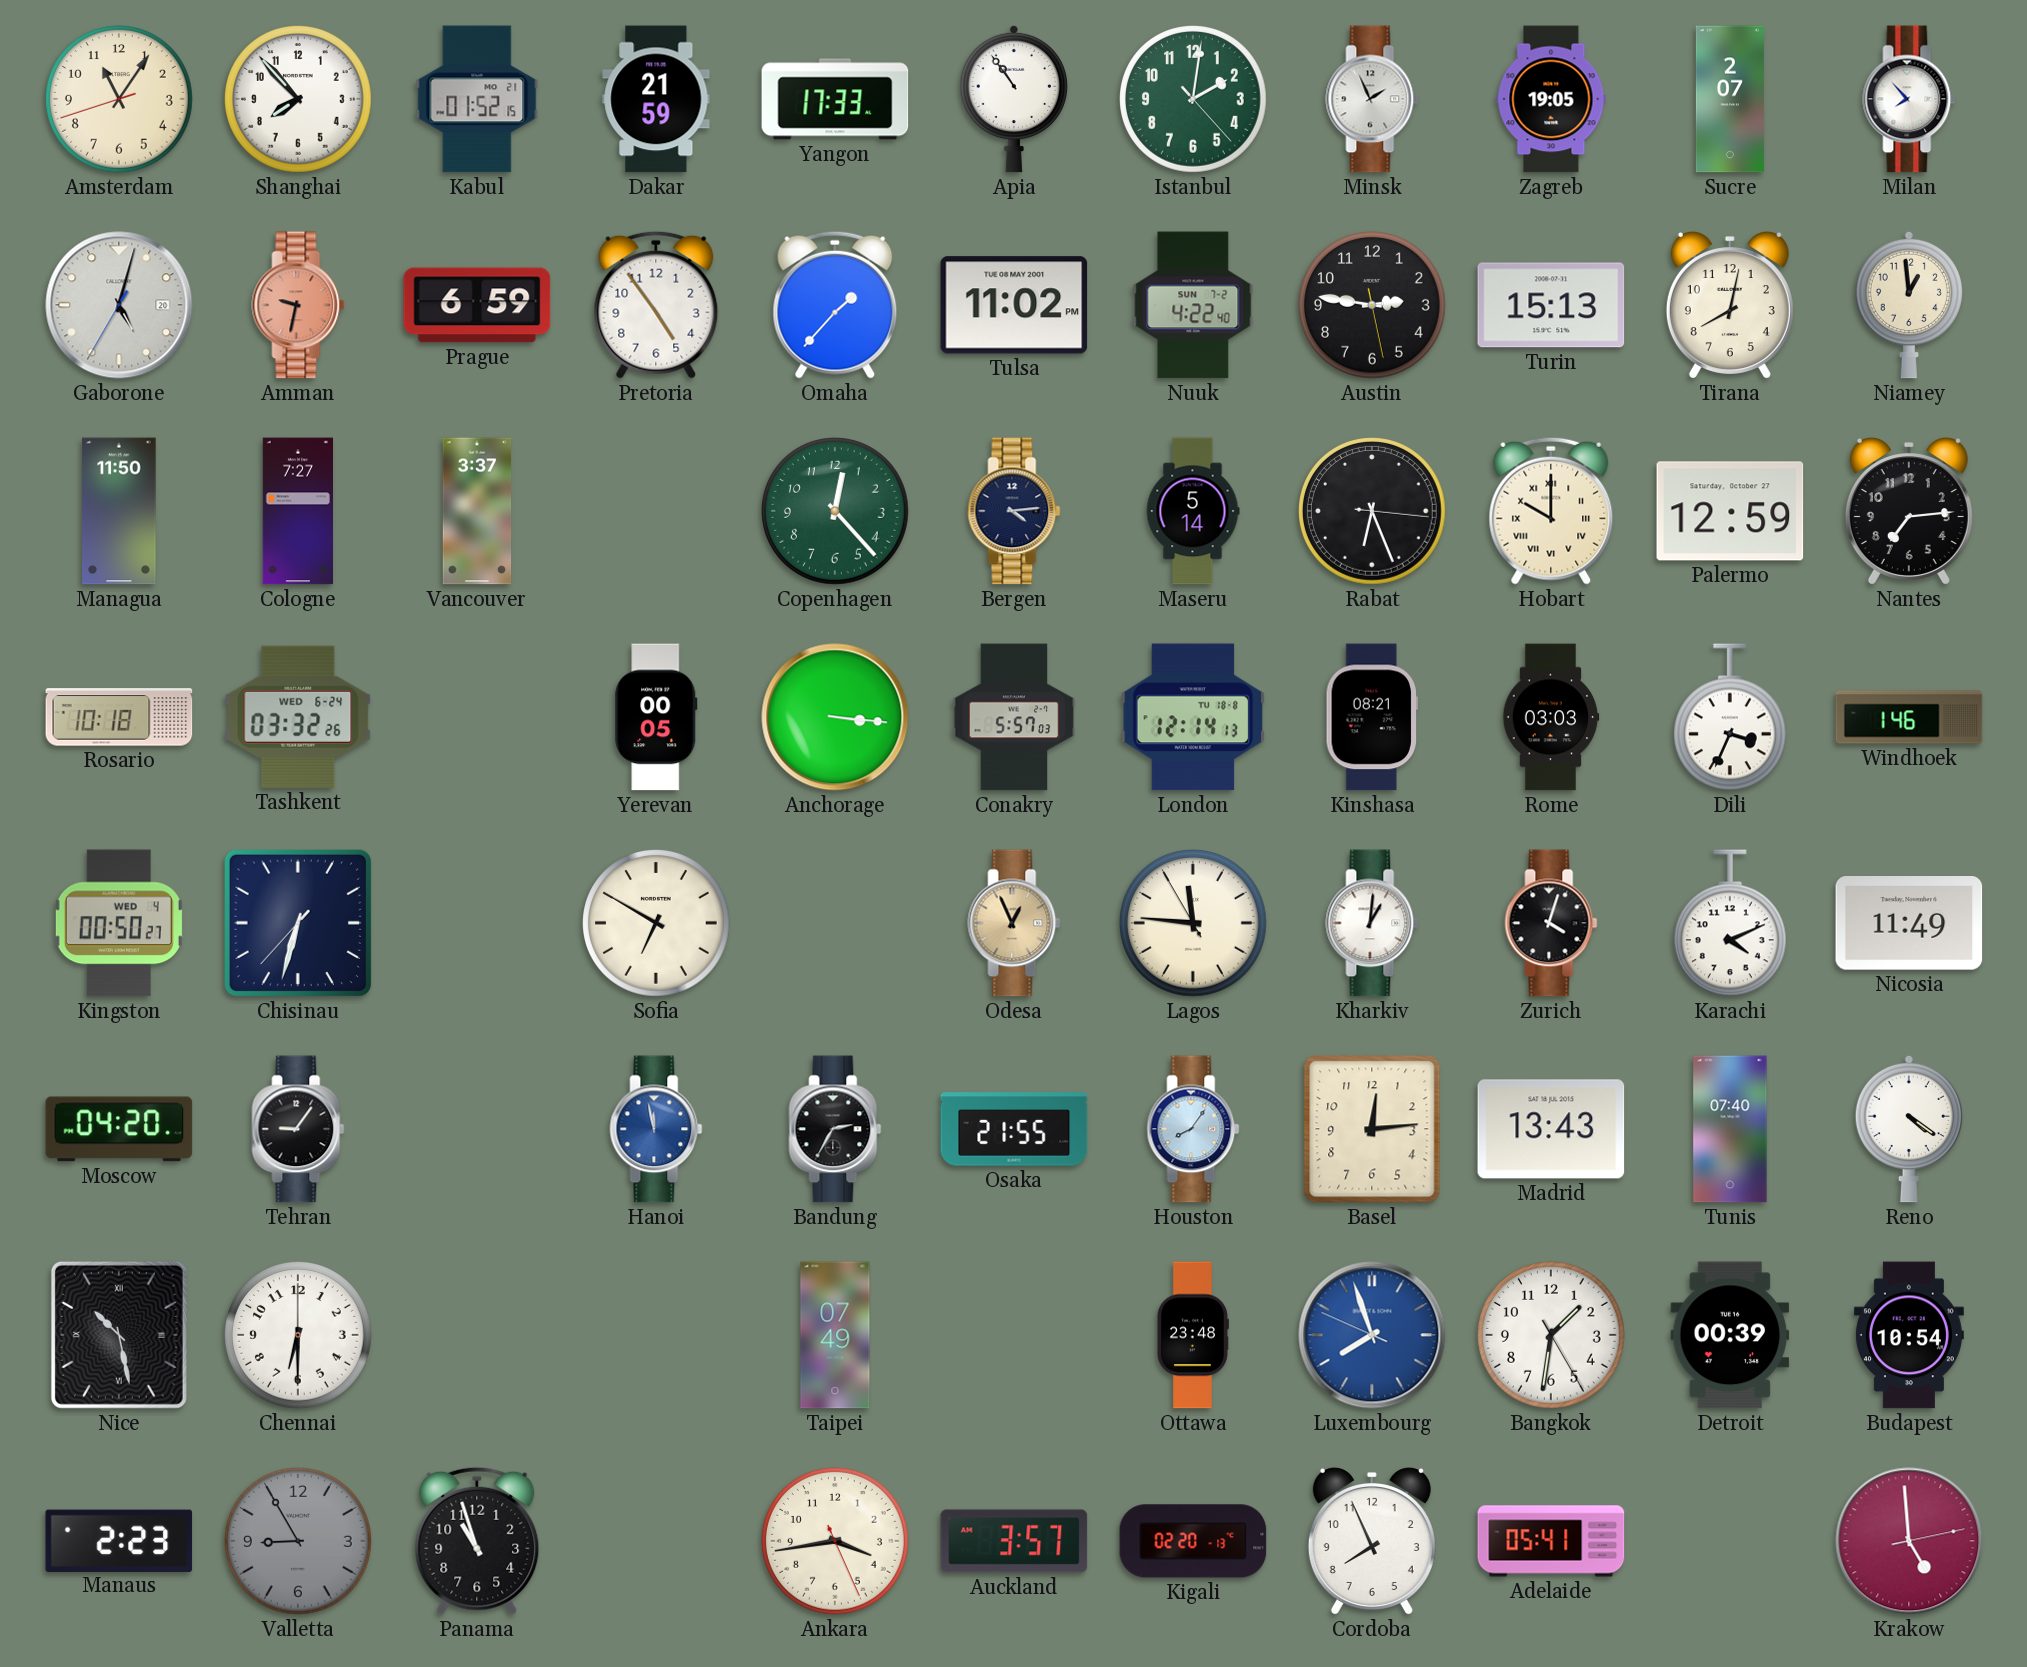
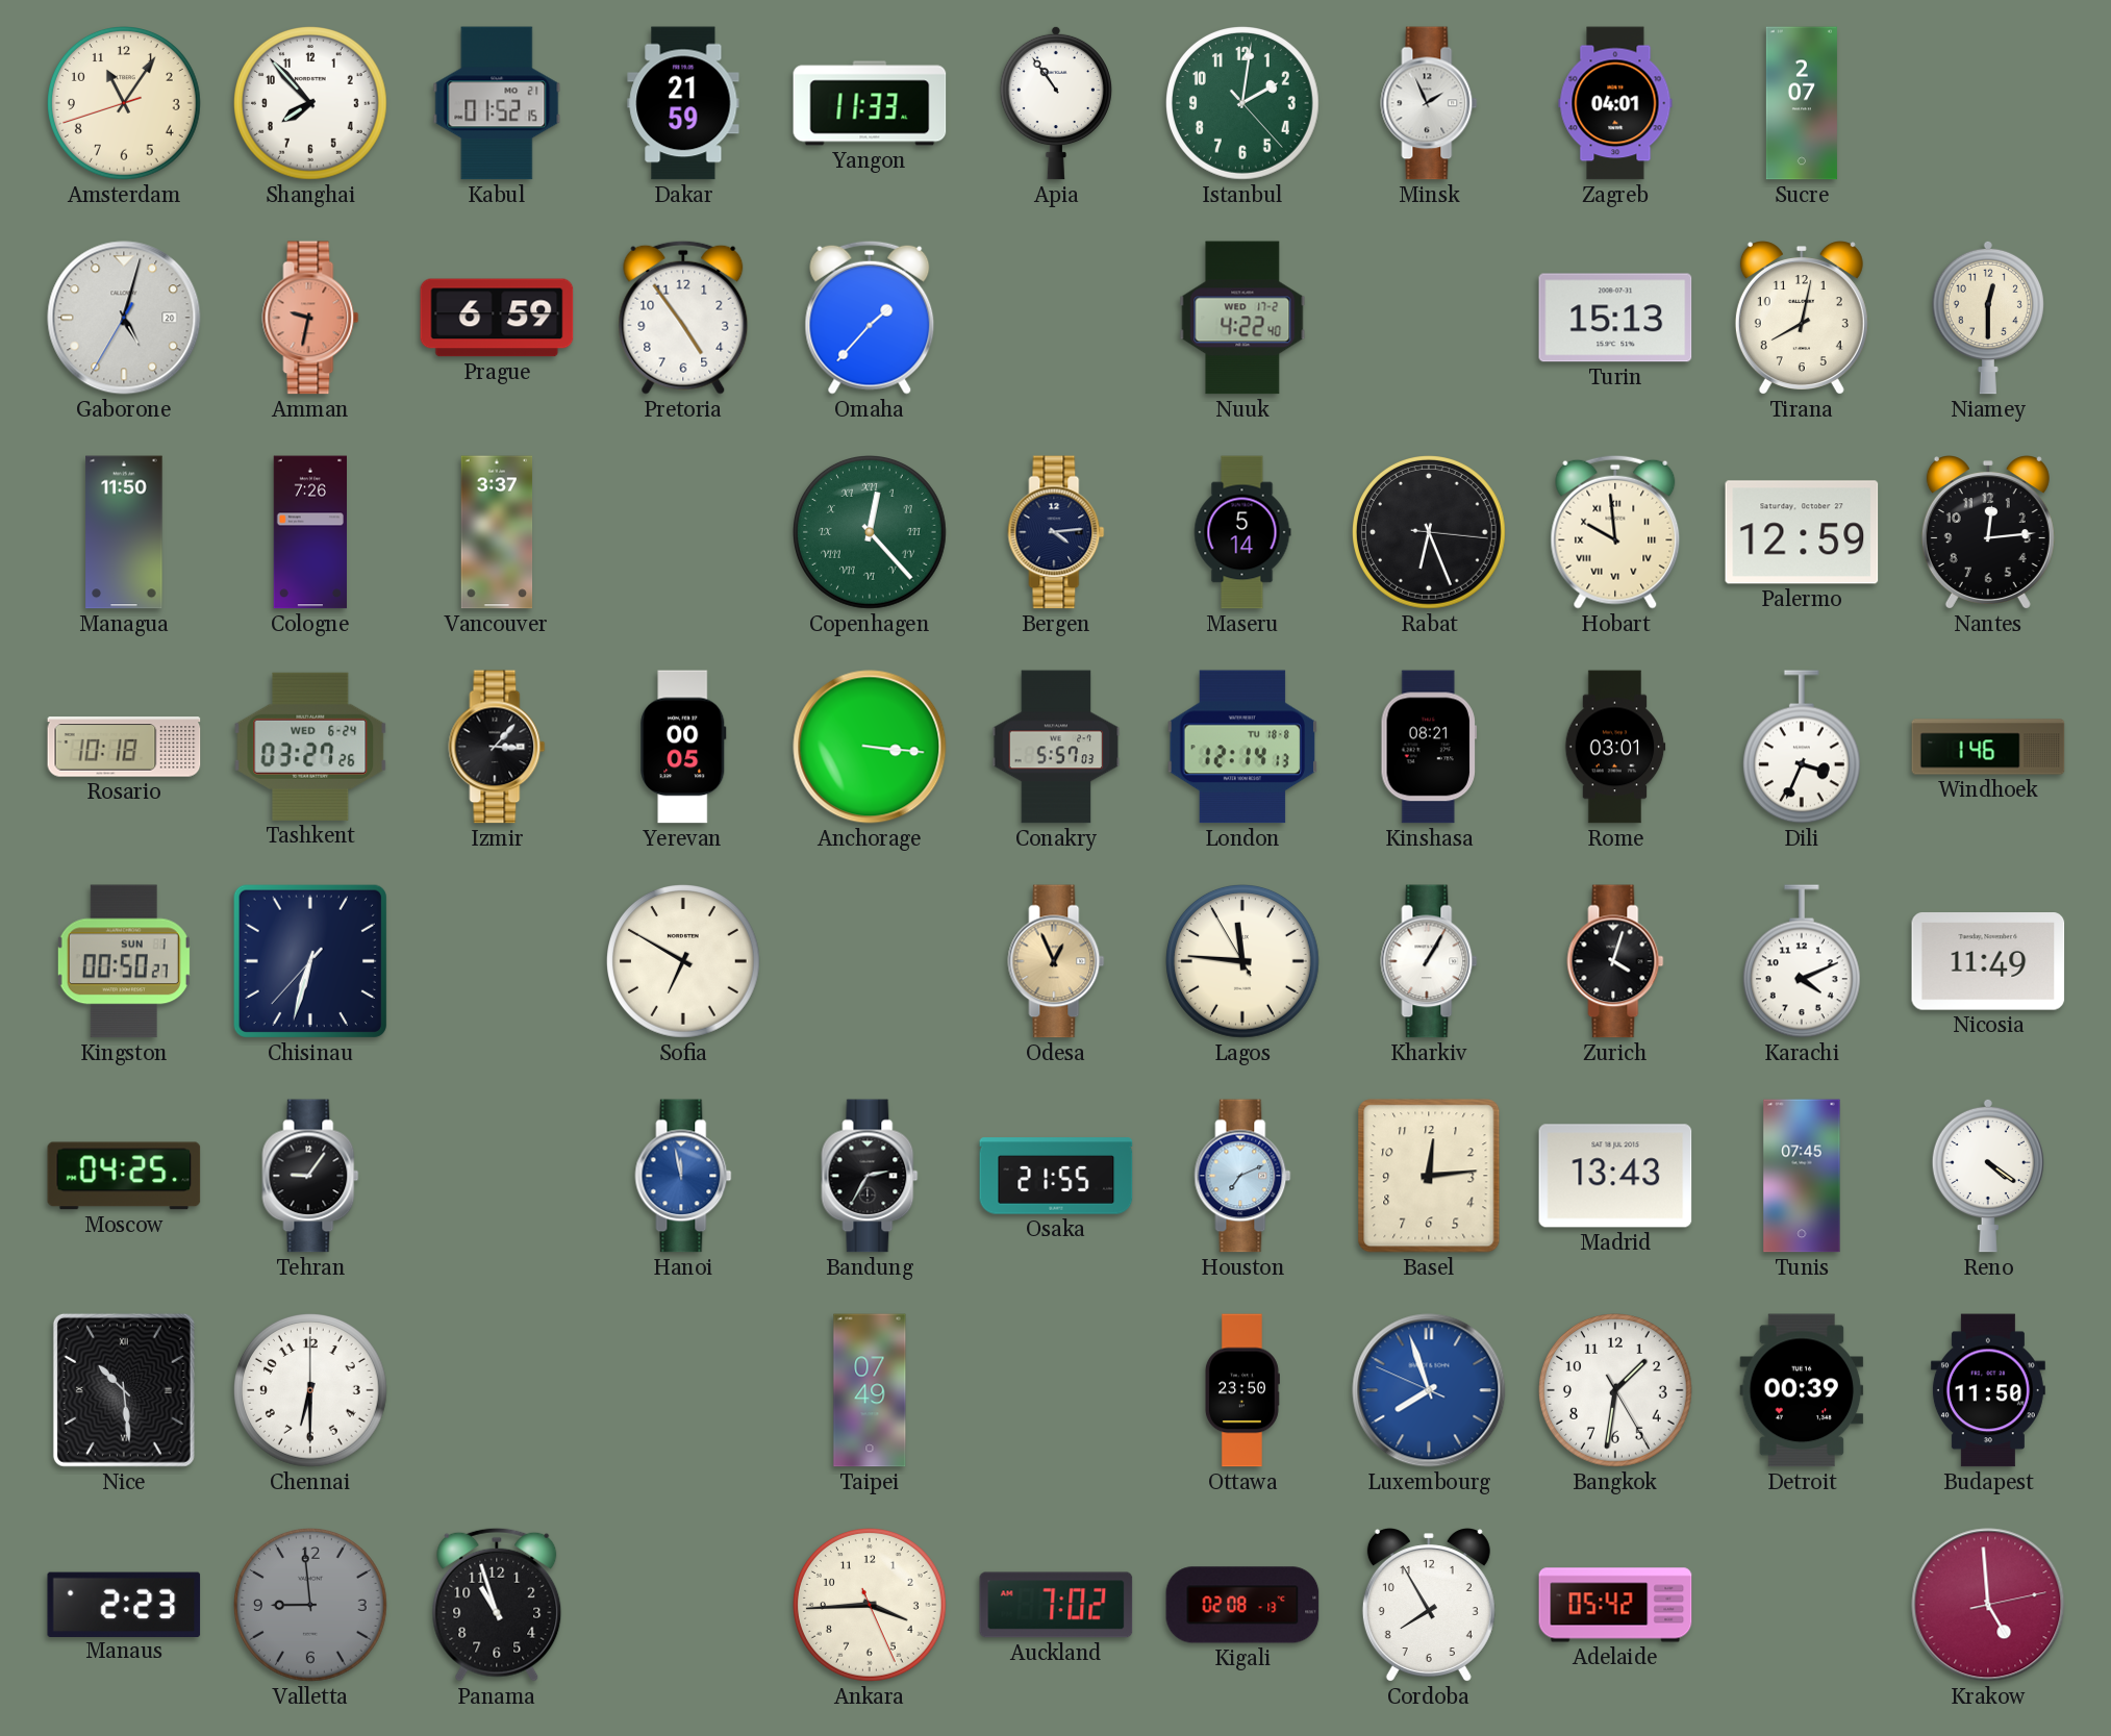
Yangon: 17:33 -> 11:33
Zagreb: 19:05 -> 04:01
Milan: 7:53 -> none
Tulsa: 11:02 -> none
Nuuk date: SUN 7-2 -> WED 17-2
Austin: 2:46 -> none
Niamey: 12:59 -> 12:30
Cologne: 7:27 -> 7:26
Copenhagen numerals: Arabic -> Roman
Hobart: 10:00 -> 9:59
Nantes: 7:14 -> 12:14
Tashkent: 03:32 -> 03:27
Izmir: none -> 3:07
Rome: 03:03 -> 03:01
Kingston date: WED 4 -> SUN 1
Kharkiv: 1:01 -> 1:05
Moscow: 04:20 -> 04:25
Houston: 8:06 -> 7:11
Tunis: 07:40 -> 07:45
Nice: 10:28 -> 10:29
Ottawa: 23:48 -> 23:50
Budapest: 10:54 -> 11:50
Valletta: 8:55 -> 8:59
Ankara: 3:43 -> 3:44
Auckland: 3:57 -> 7:02
Kigali: 02:20 -> 02:08
Cordoba: 7:56 -> 7:55
Adelaide: 05:41 -> 05:42
